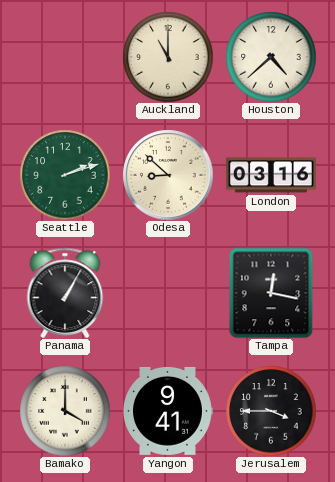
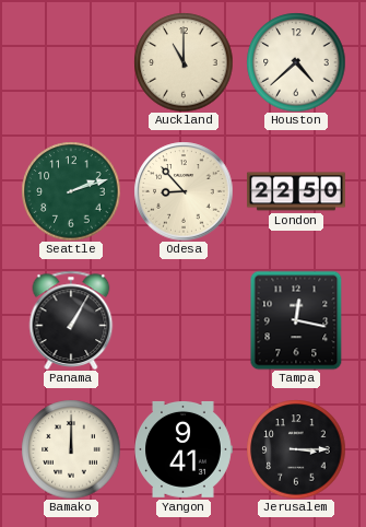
Odesa: 8:52 -> 8:53
London: 03:16 -> 22:50
Bamako: 4:00 -> 12:00
Jerusalem: 3:45 -> 3:15
